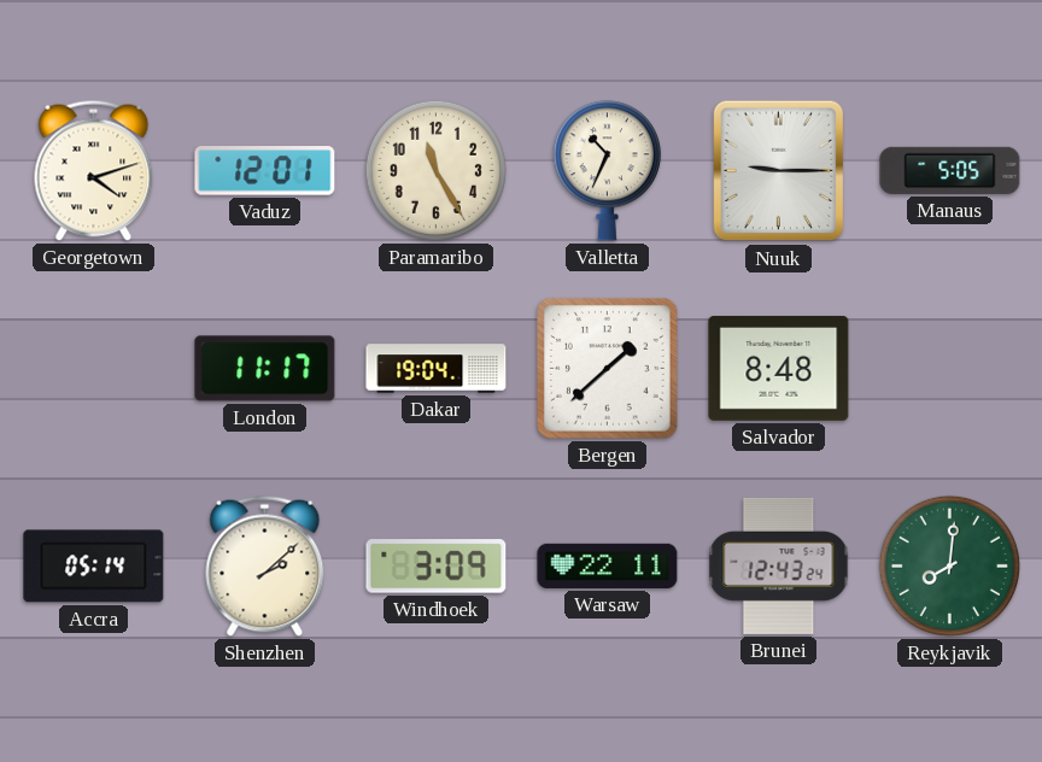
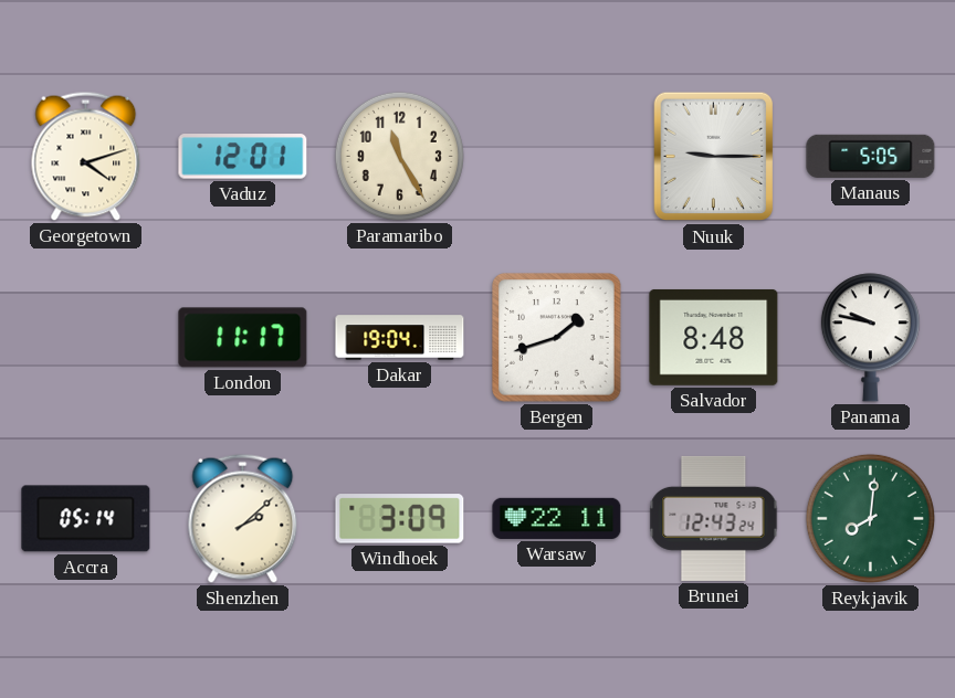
Valletta: 10:34 -> none
Bergen: 1:38 -> 1:42
Panama: none -> 9:47
